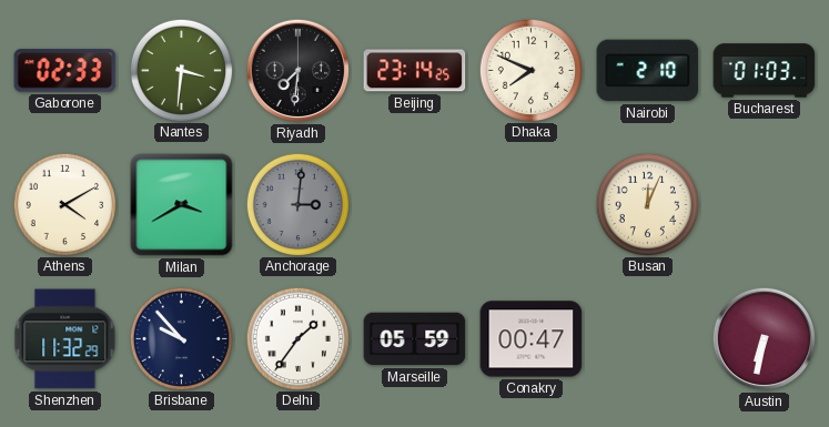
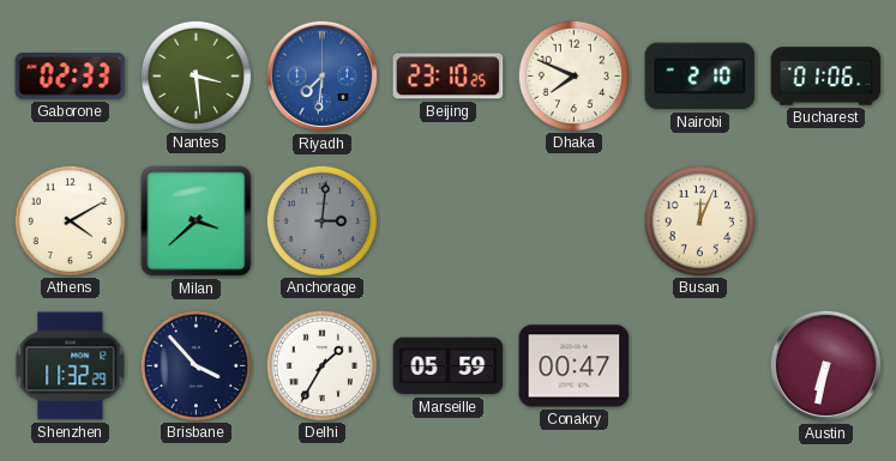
Nantes: 3:31 -> 3:29
Riyadh dial: black -> blue
Beijing: 23:14 -> 23:10
Bucharest: 01:03 -> 01:06
Milan: 3:40 -> 3:38
Brisbane: 9:53 -> 3:53
Delhi: 1:36 -> 1:35
